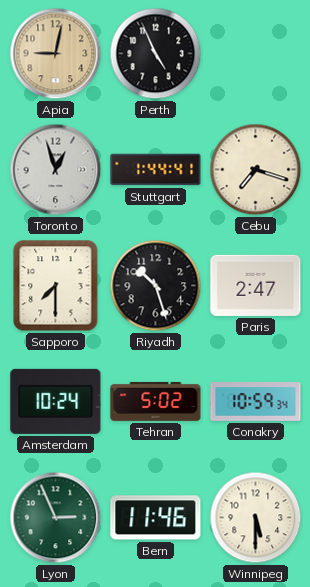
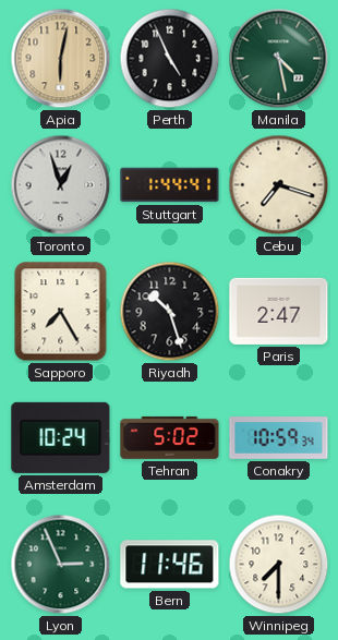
Apia: 9:02 -> 6:02
Manila: none -> 4:28
Sapporo: 7:30 -> 7:25
Winnipeg: 5:30 -> 7:30
